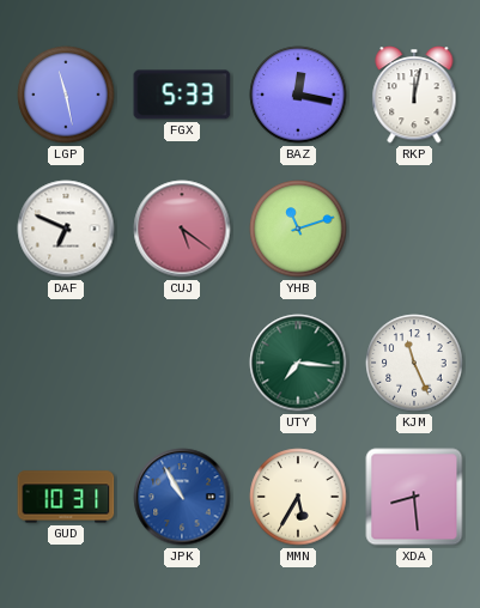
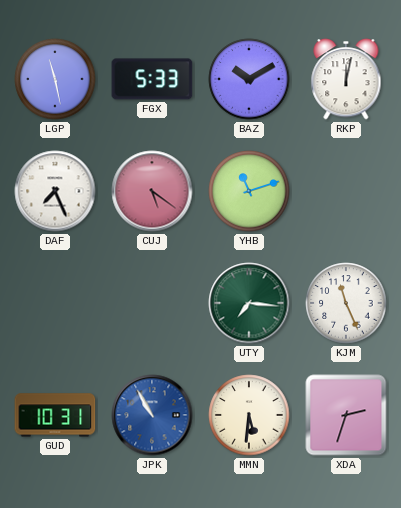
BAZ: 12:17 -> 10:10
DAF: 6:49 -> 7:26
MMN: 5:35 -> 5:31
XDA: 8:29 -> 2:33
